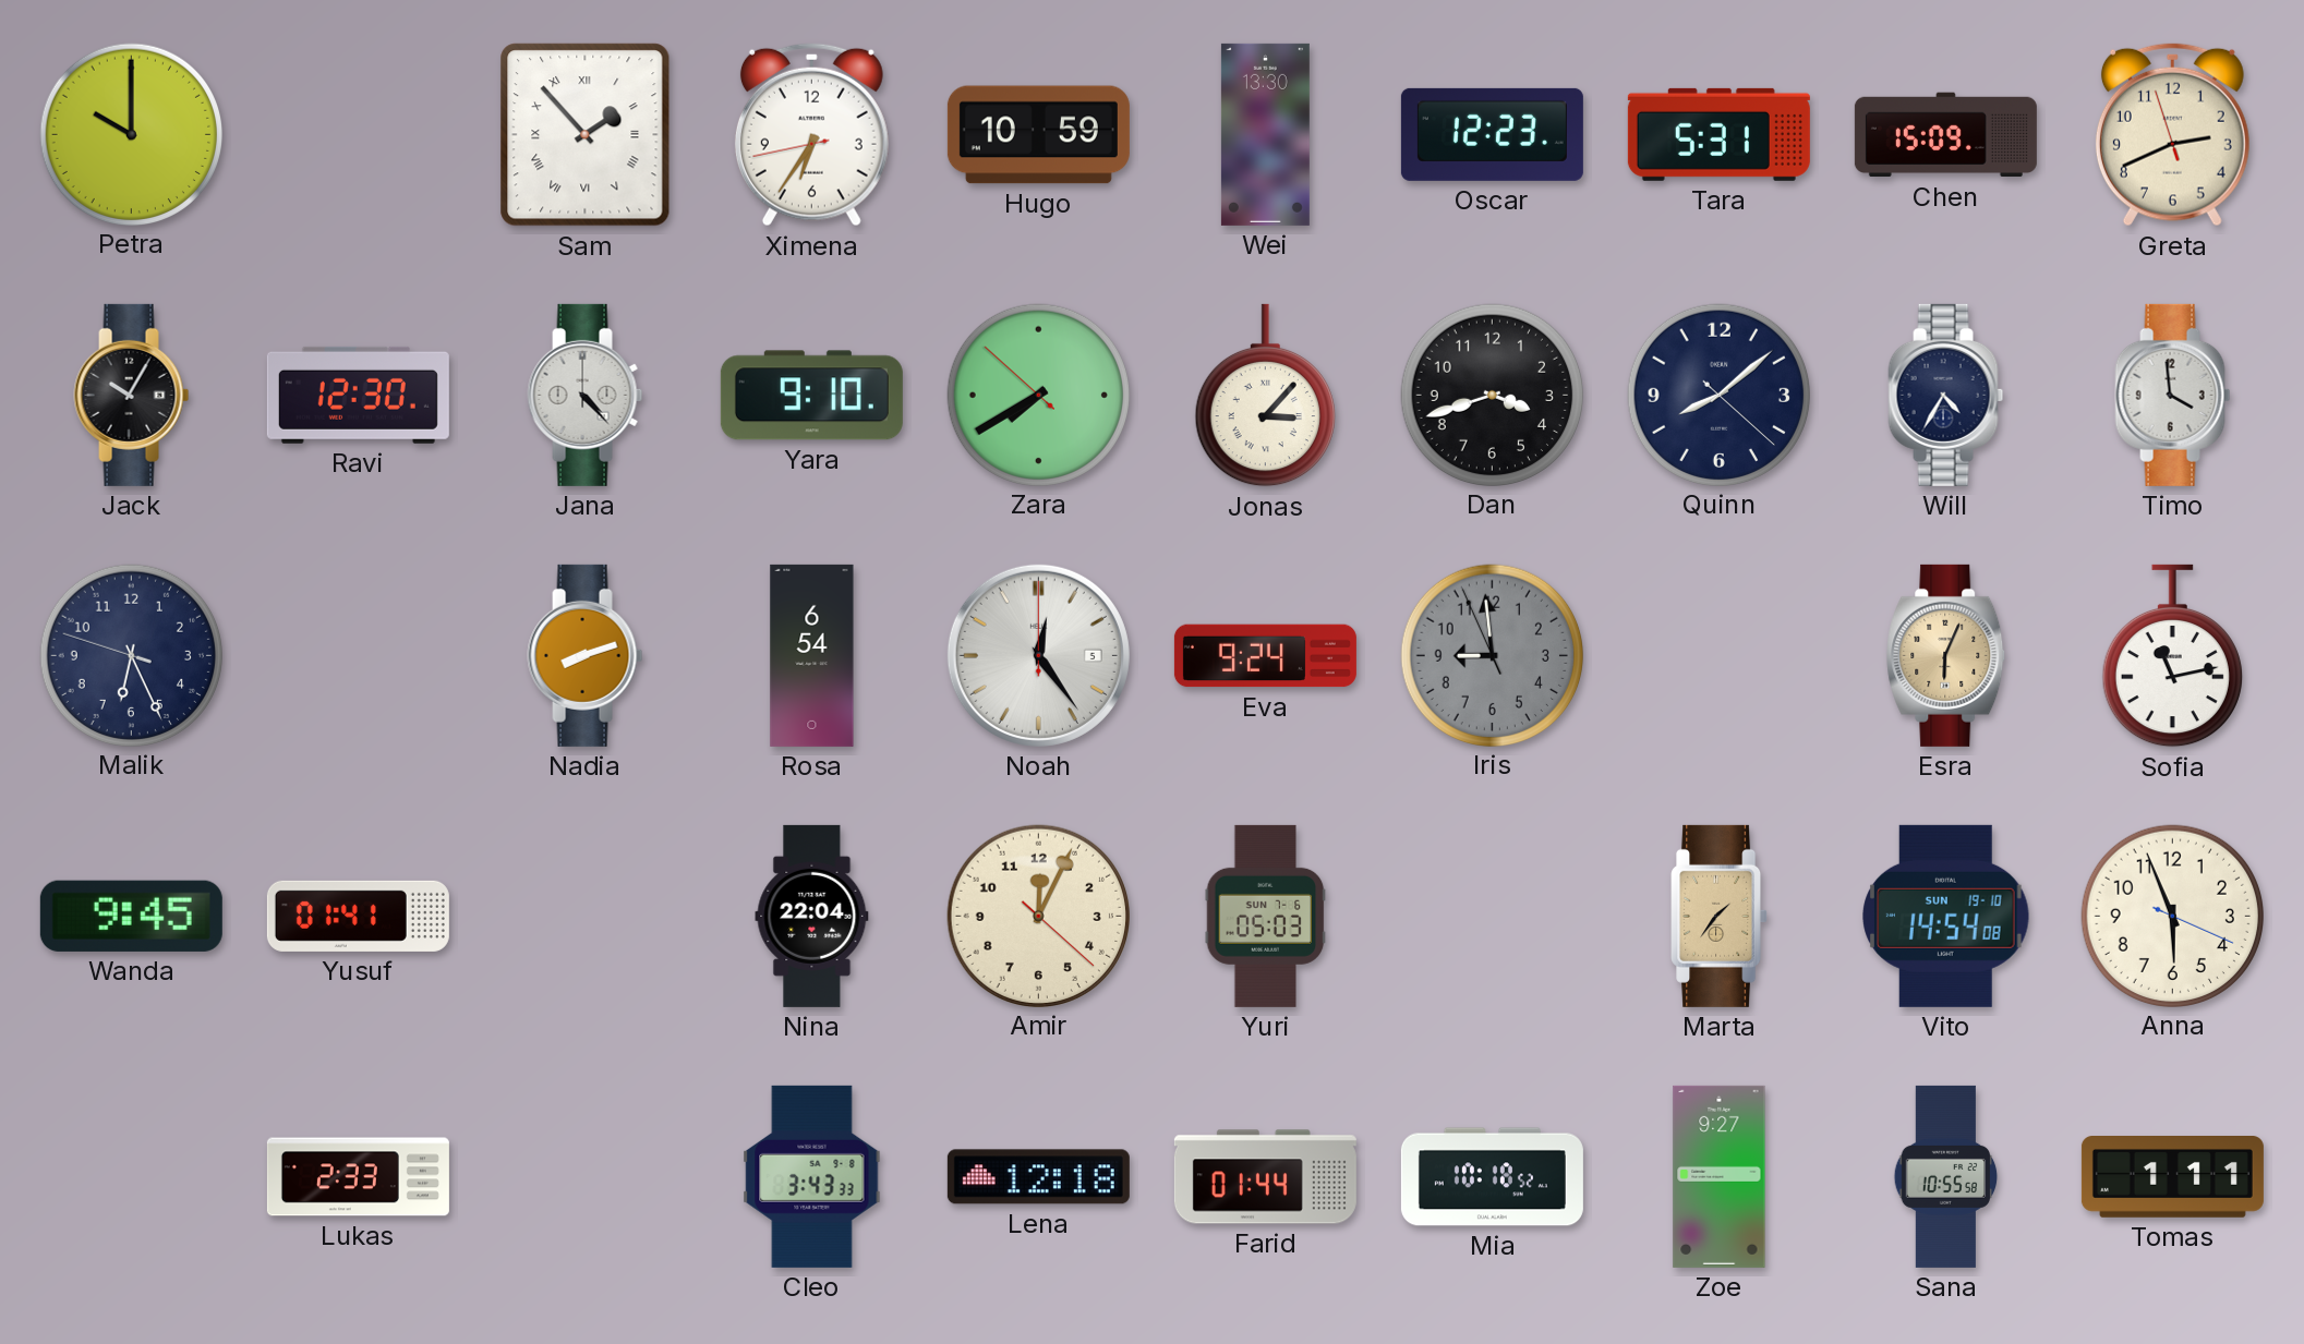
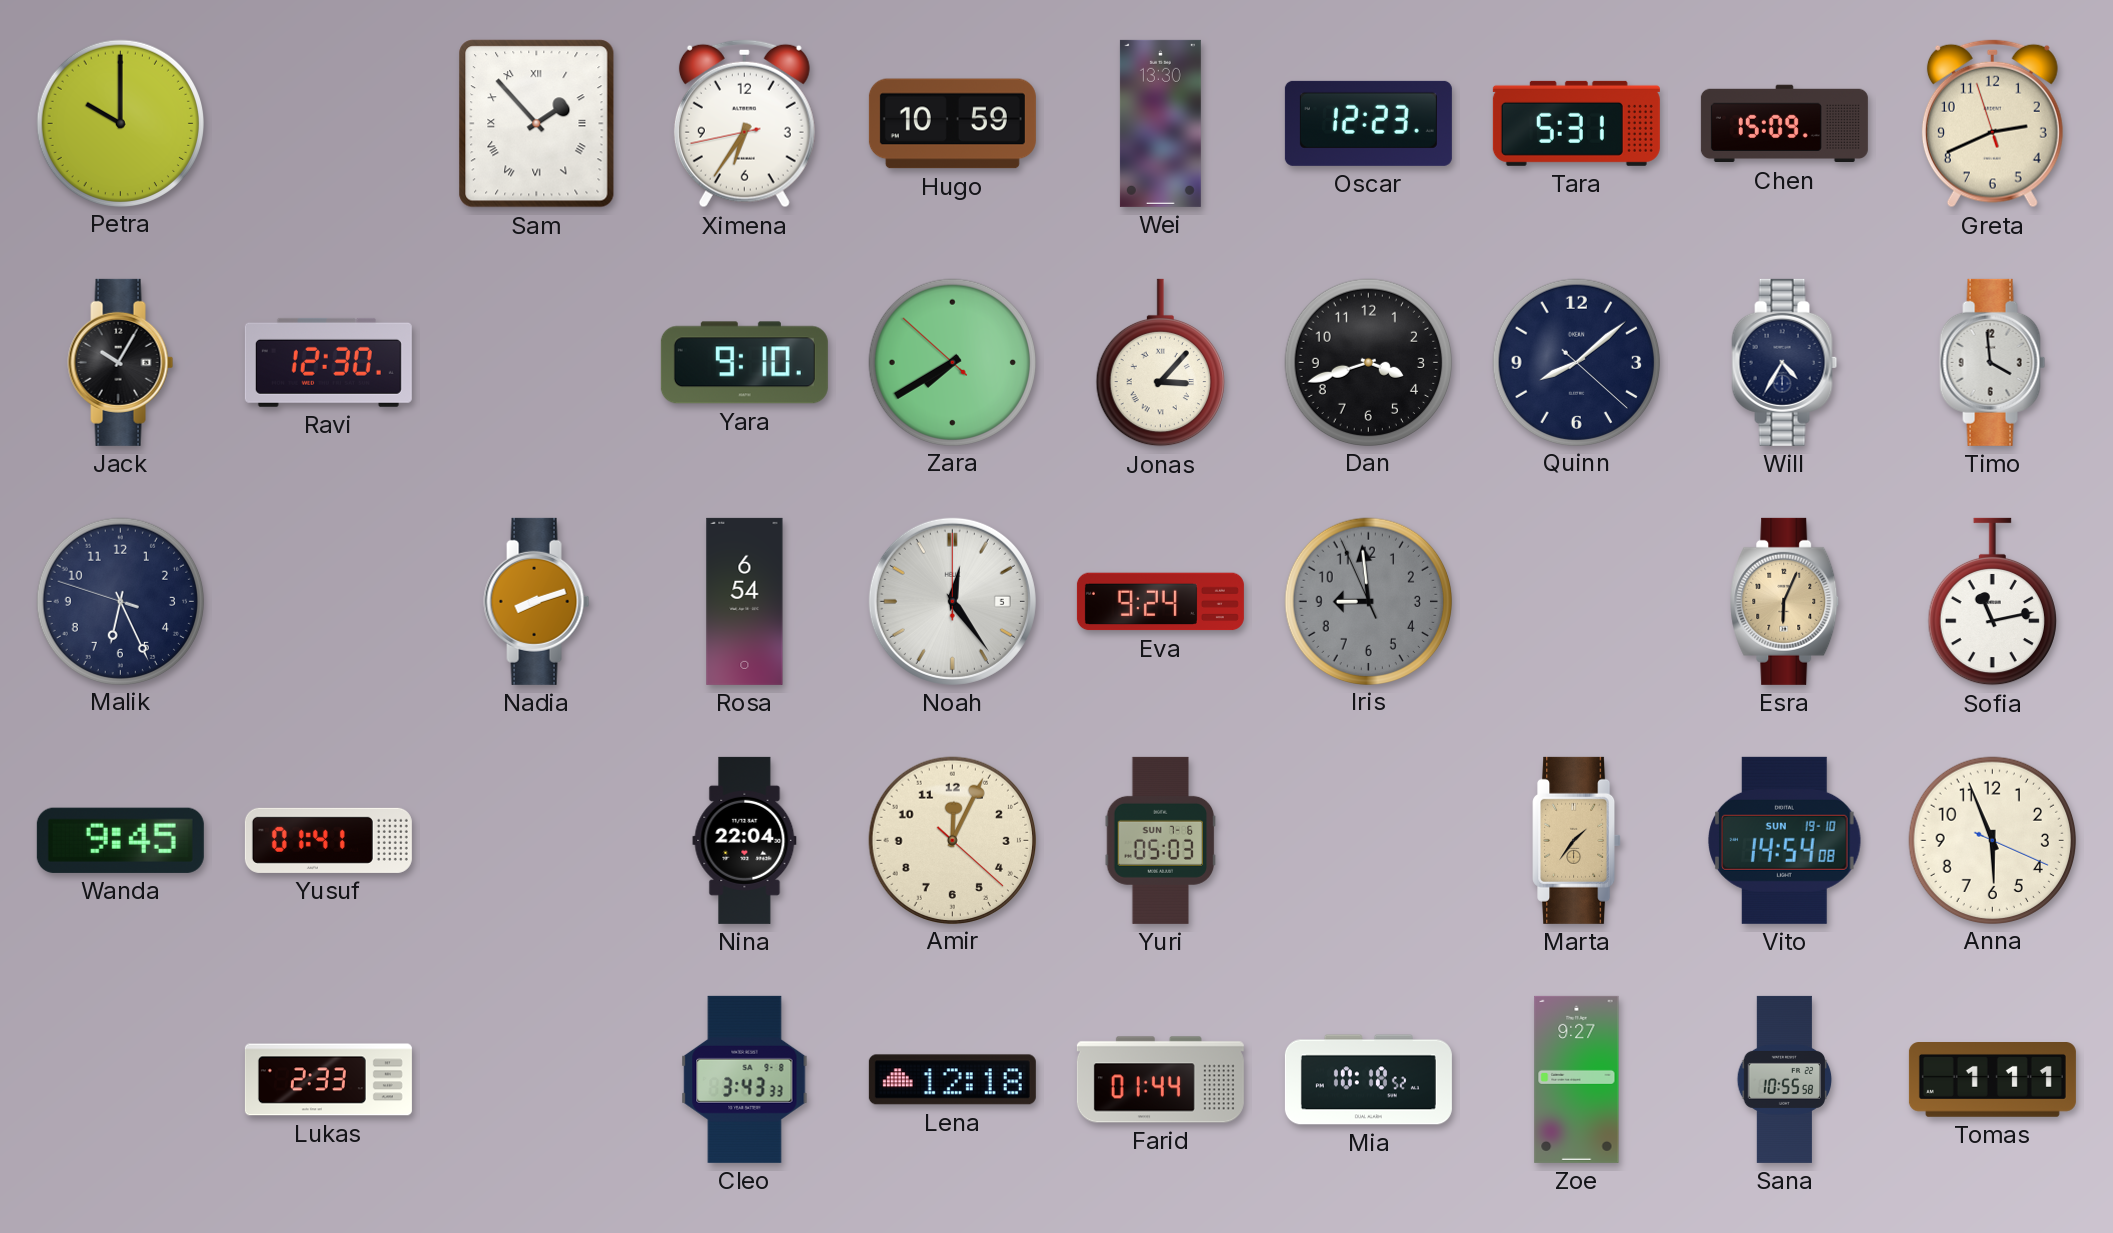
Jana: 4:23 -> none
